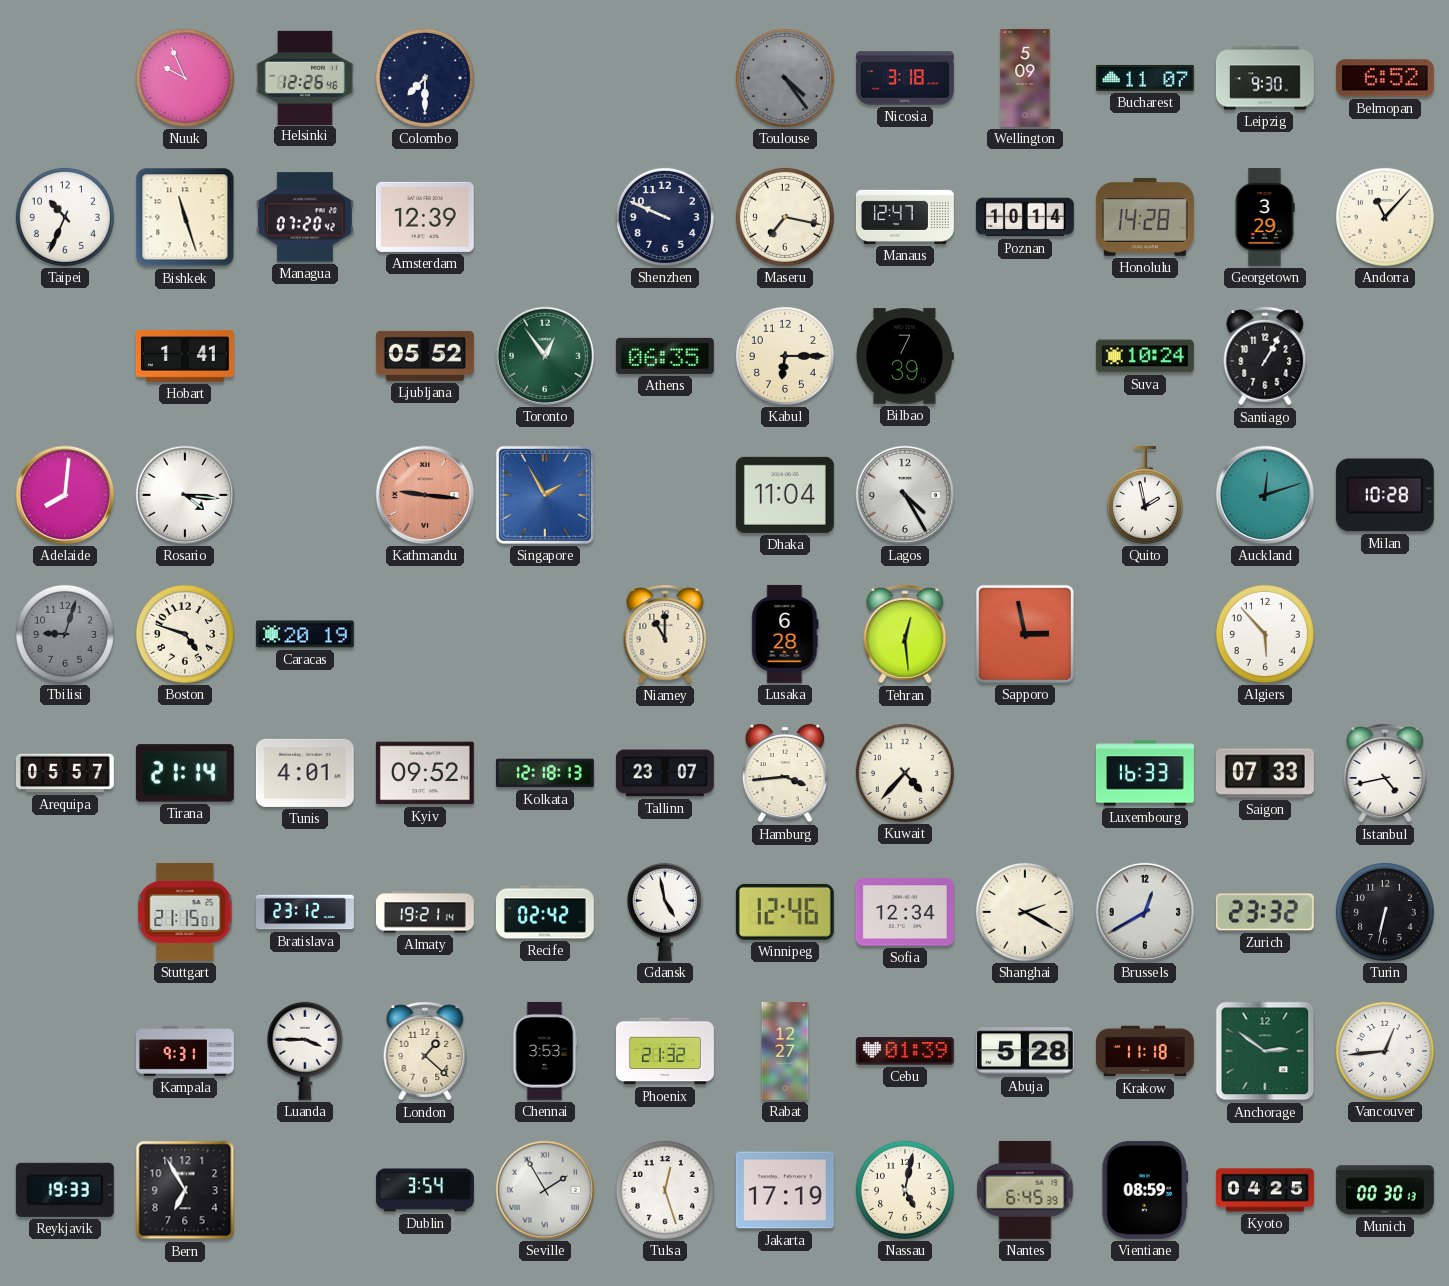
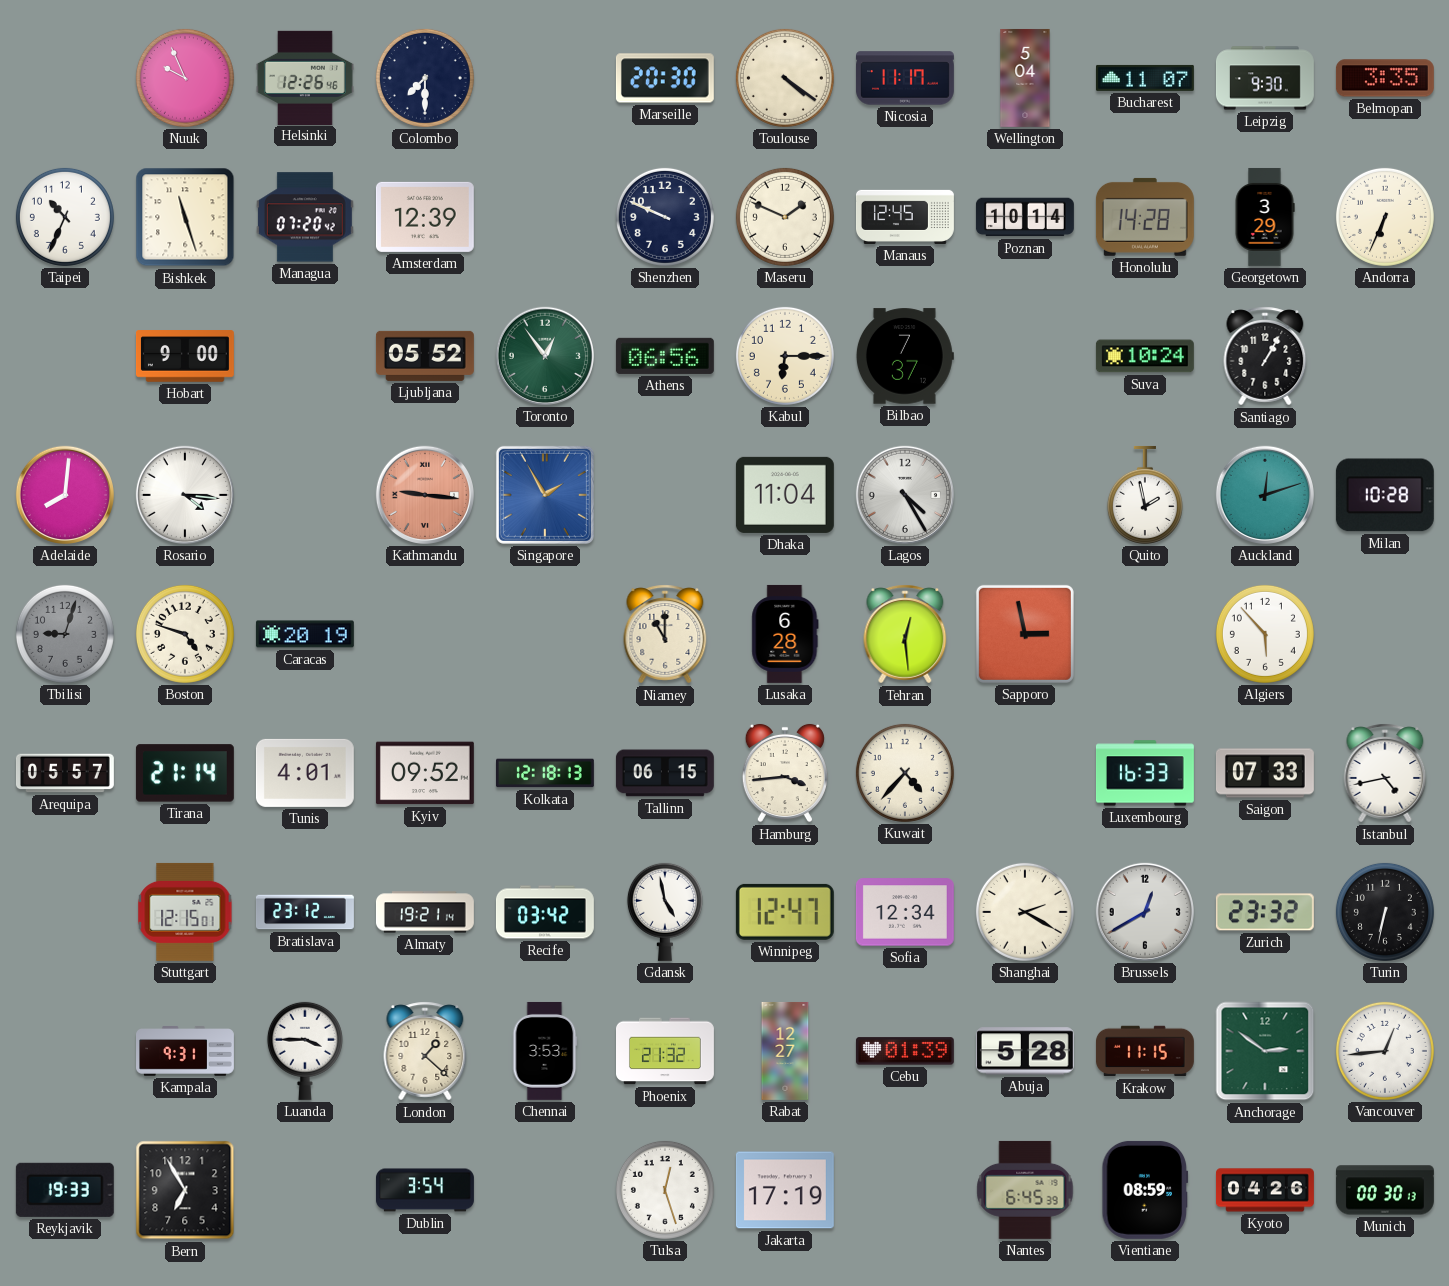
Marseille: none -> 20:30
Toulouse: 4:24 -> 4:21
Toulouse dial: grey -> cream
Nicosia: 3:18 -> 11:17
Wellington: 5:09 -> 5:04
Belmopan: 6:52 -> 3:35
Maseru: 7:17 -> 1:49
Manaus: 12:47 -> 12:45
Andorra: 11:07 -> 6:34
Hobart: 1:41 -> 9:00
Athens: 06:35 -> 06:56
Bilbao: 7:39 -> 7:37
Tallinn: 23:07 -> 06:15
Stuttgart: 21:15 -> 12:15
Recife: 02:42 -> 03:42
Winnipeg: 12:46 -> 12:47
Krakow: 11:18 -> 11:15
Seville: 1:55 -> none
Nassau: 5:02 -> none
Kyoto: 04:25 -> 04:26
